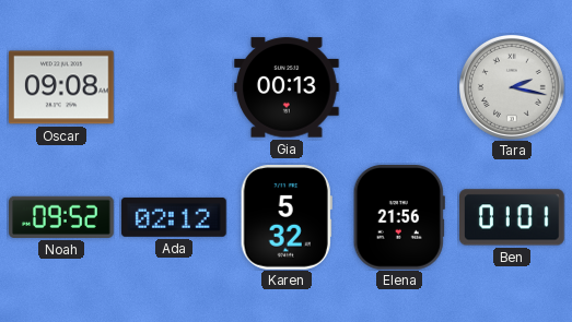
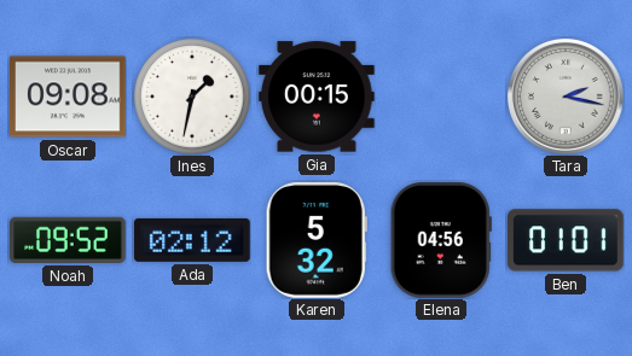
Ines: none -> 1:32
Gia: 00:13 -> 00:15
Elena: 21:56 -> 04:56
